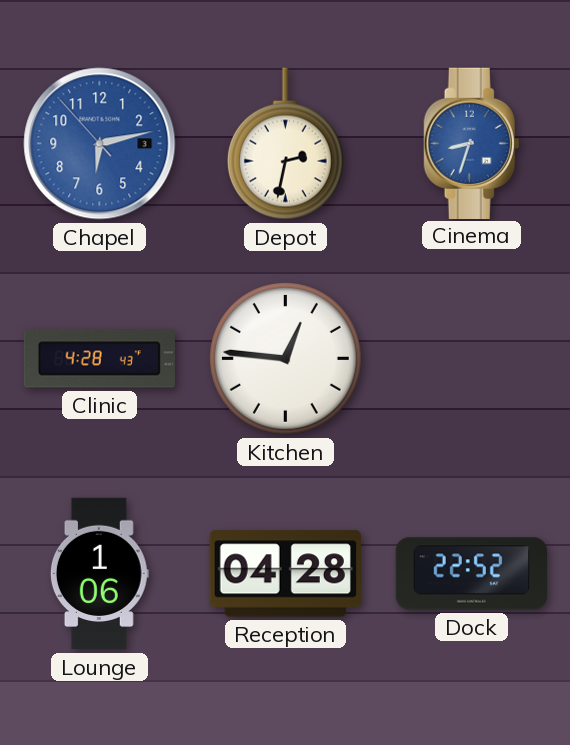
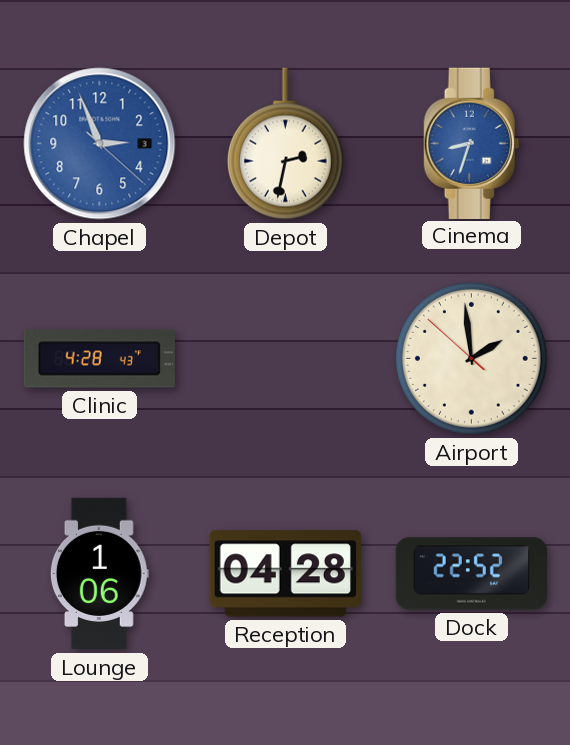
Chapel: 6:12 -> 2:56
Kitchen: 12:46 -> none
Airport: none -> 1:58
